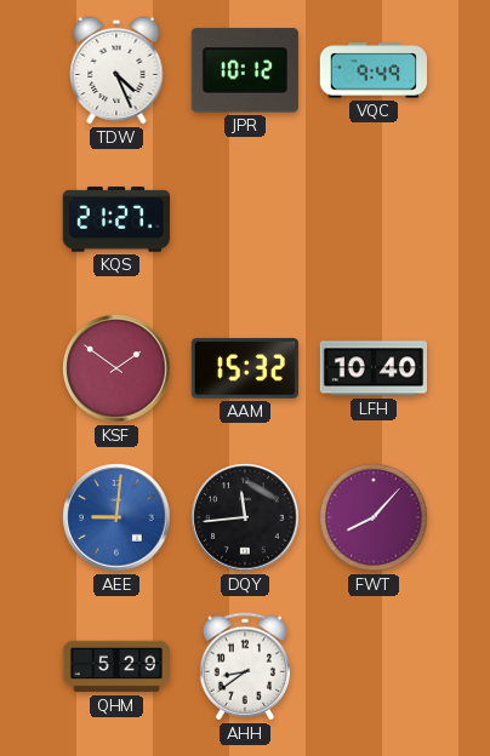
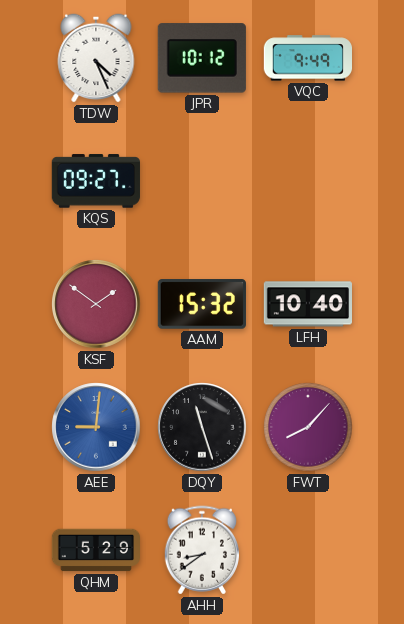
KQS: 21:27 -> 09:27
DQY: 11:44 -> 11:27
